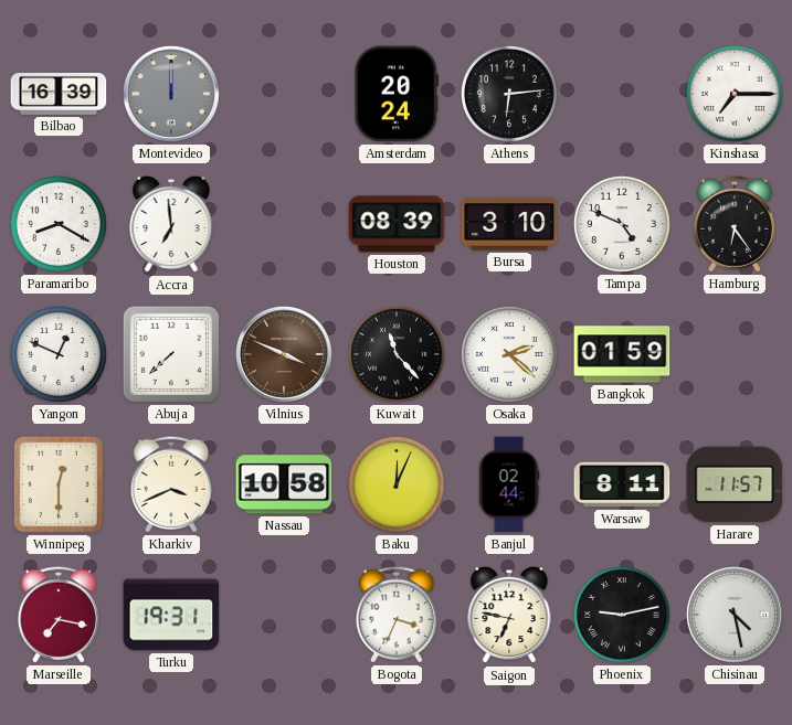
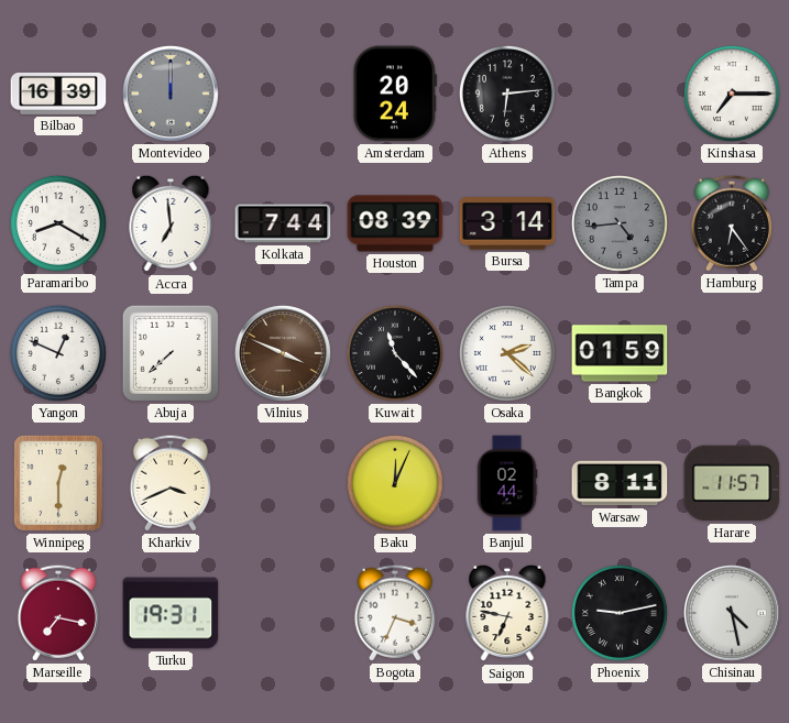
Kolkata: none -> 7:44
Bursa: 3:10 -> 3:14
Tampa: 4:49 -> 4:44
Tampa dial: white -> grey
Nassau: 10:58 -> none
